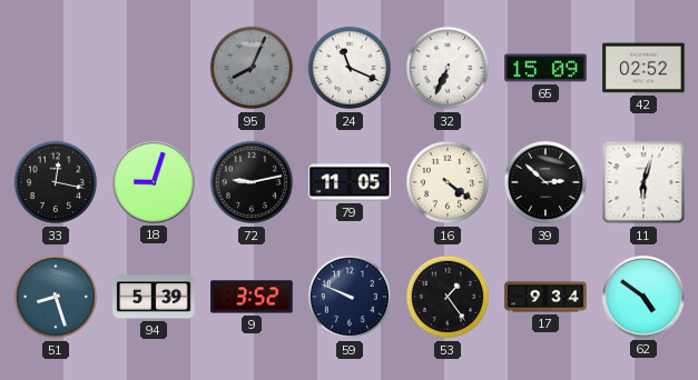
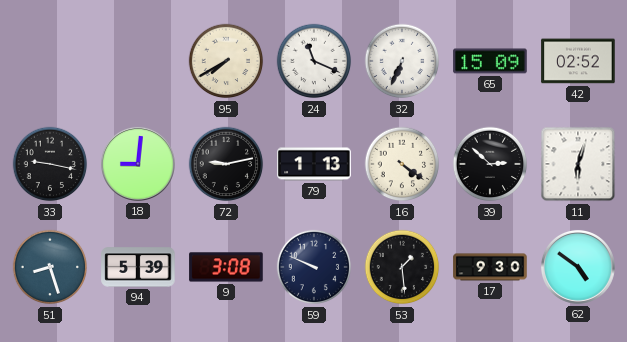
95: 8:04 -> 7:40
95 dial: grey -> cream
33: 12:17 -> 9:17
18: 9:03 -> 9:01
79: 11:05 -> 1:13
9: 3:52 -> 3:08
53: 1:24 -> 1:29
17: 9:34 -> 9:30
